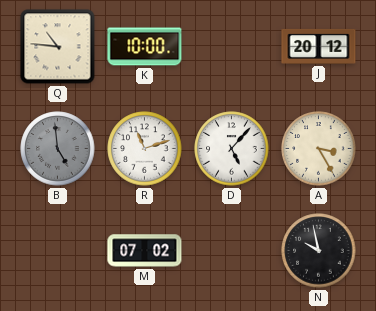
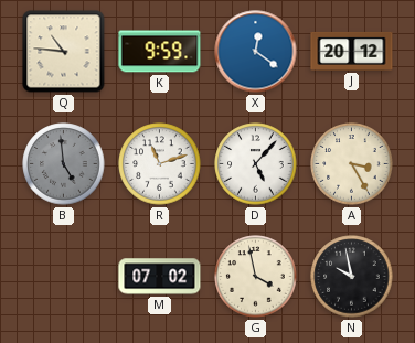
K: 10:00 -> 9:59
X: none -> 12:21
G: none -> 3:58
